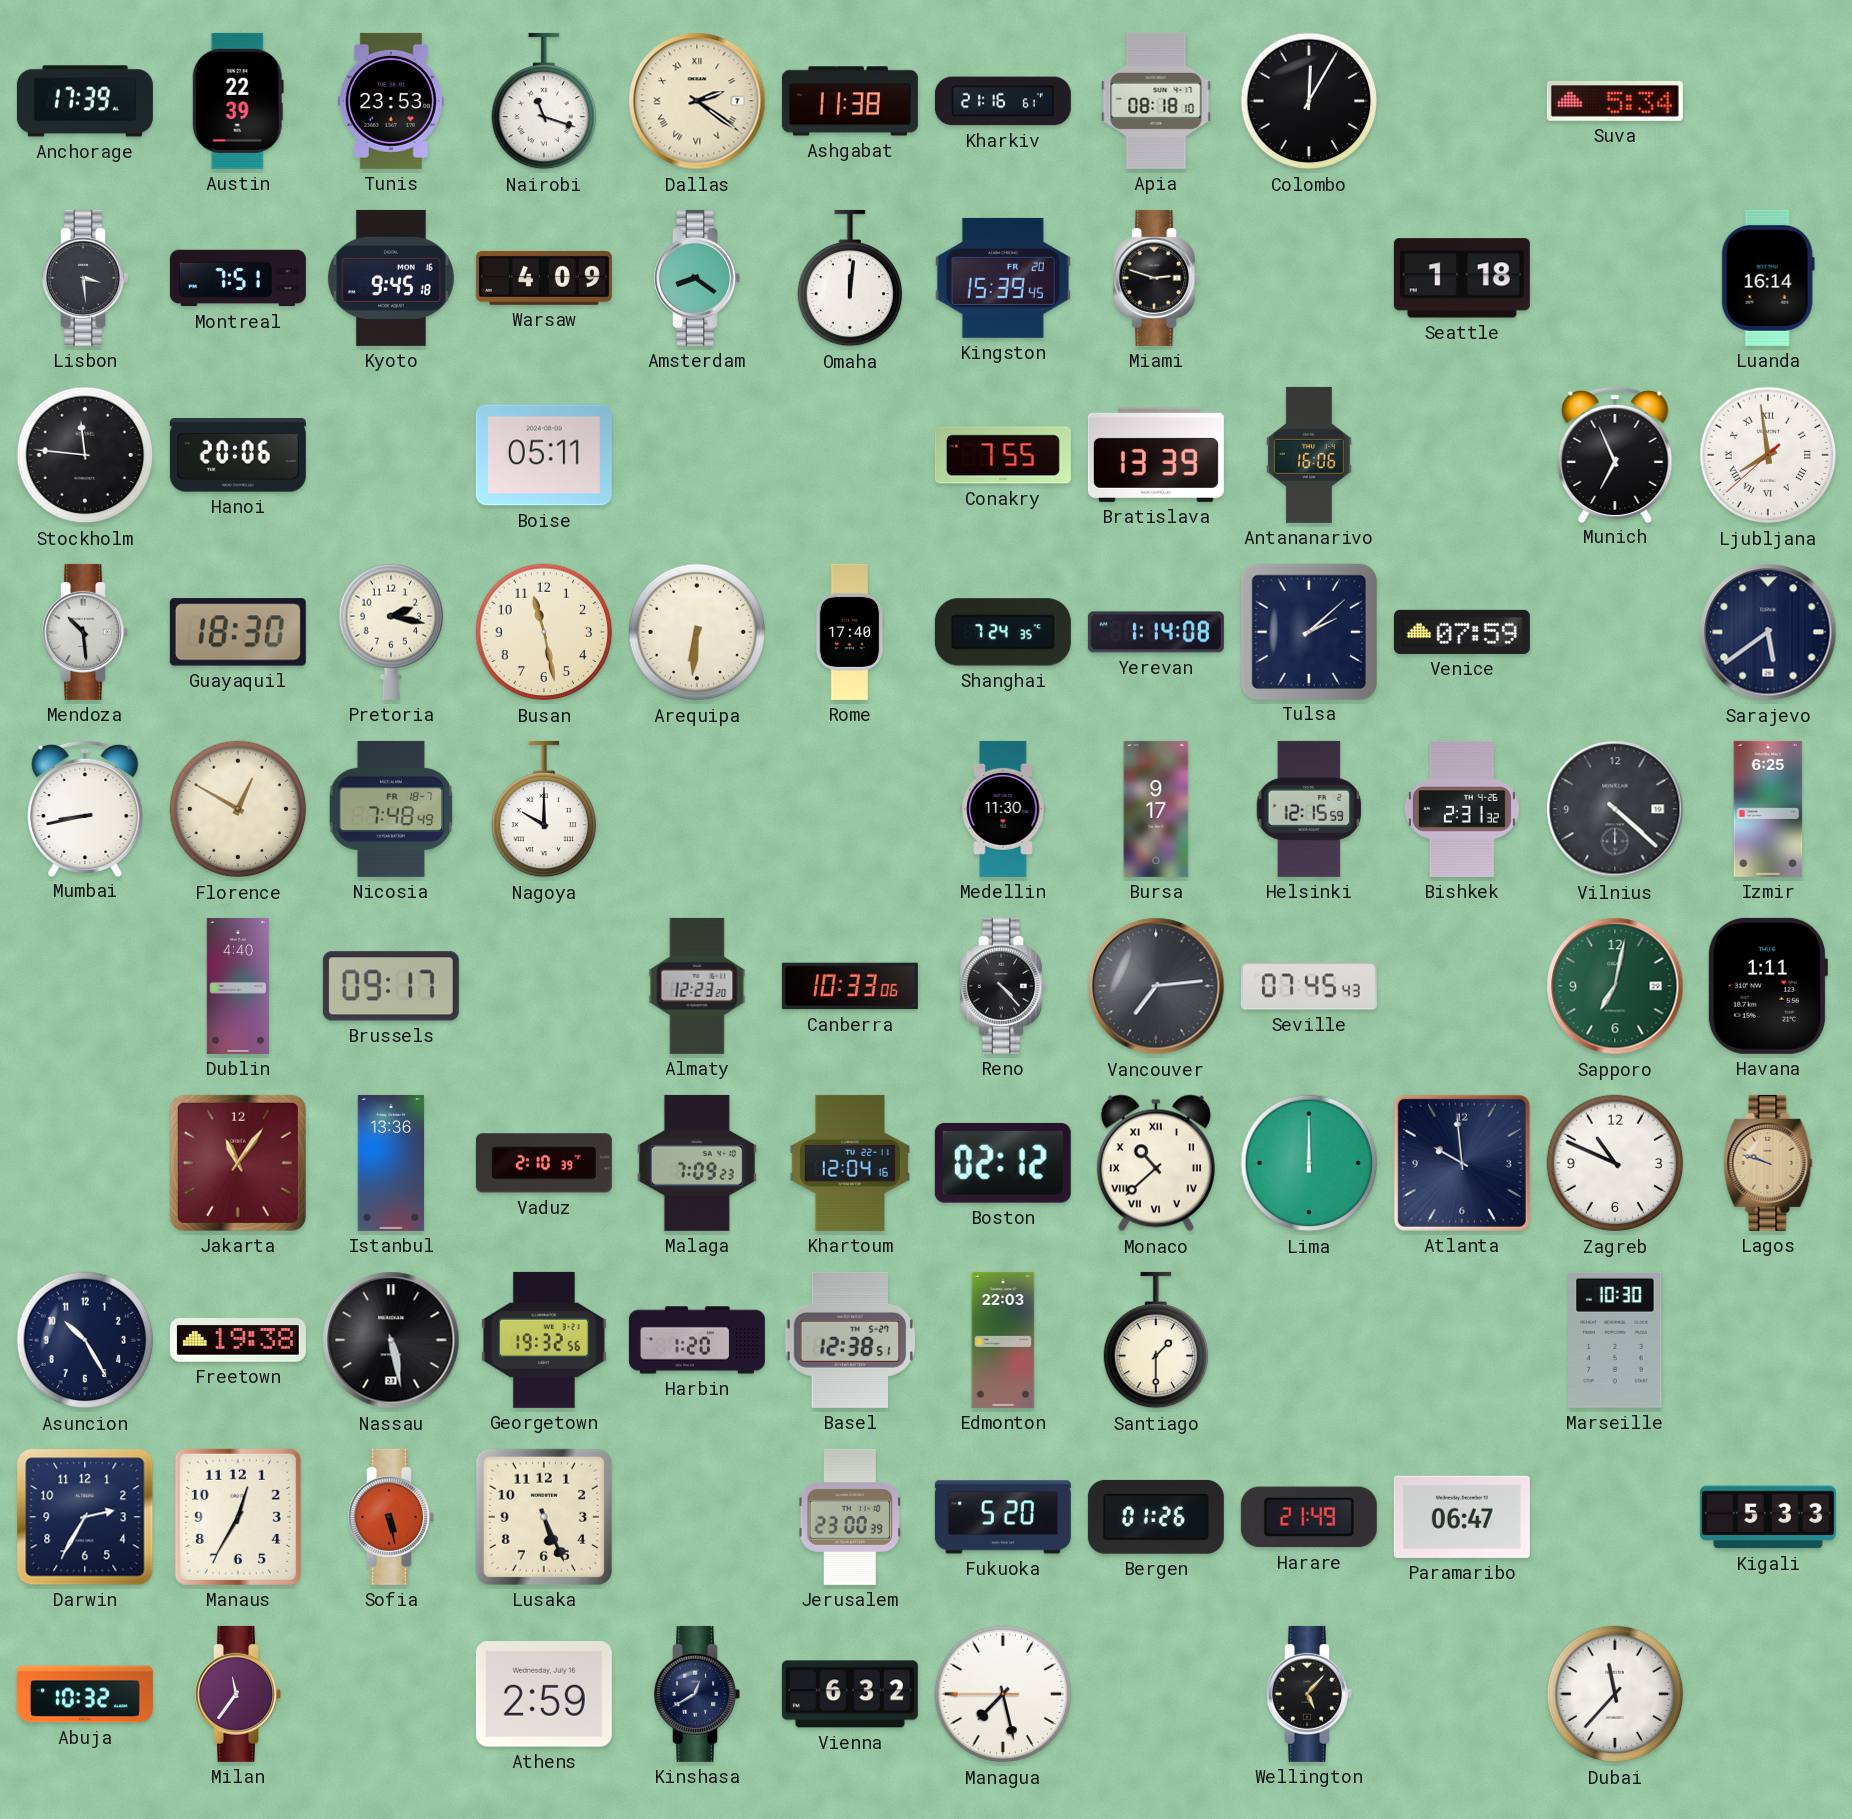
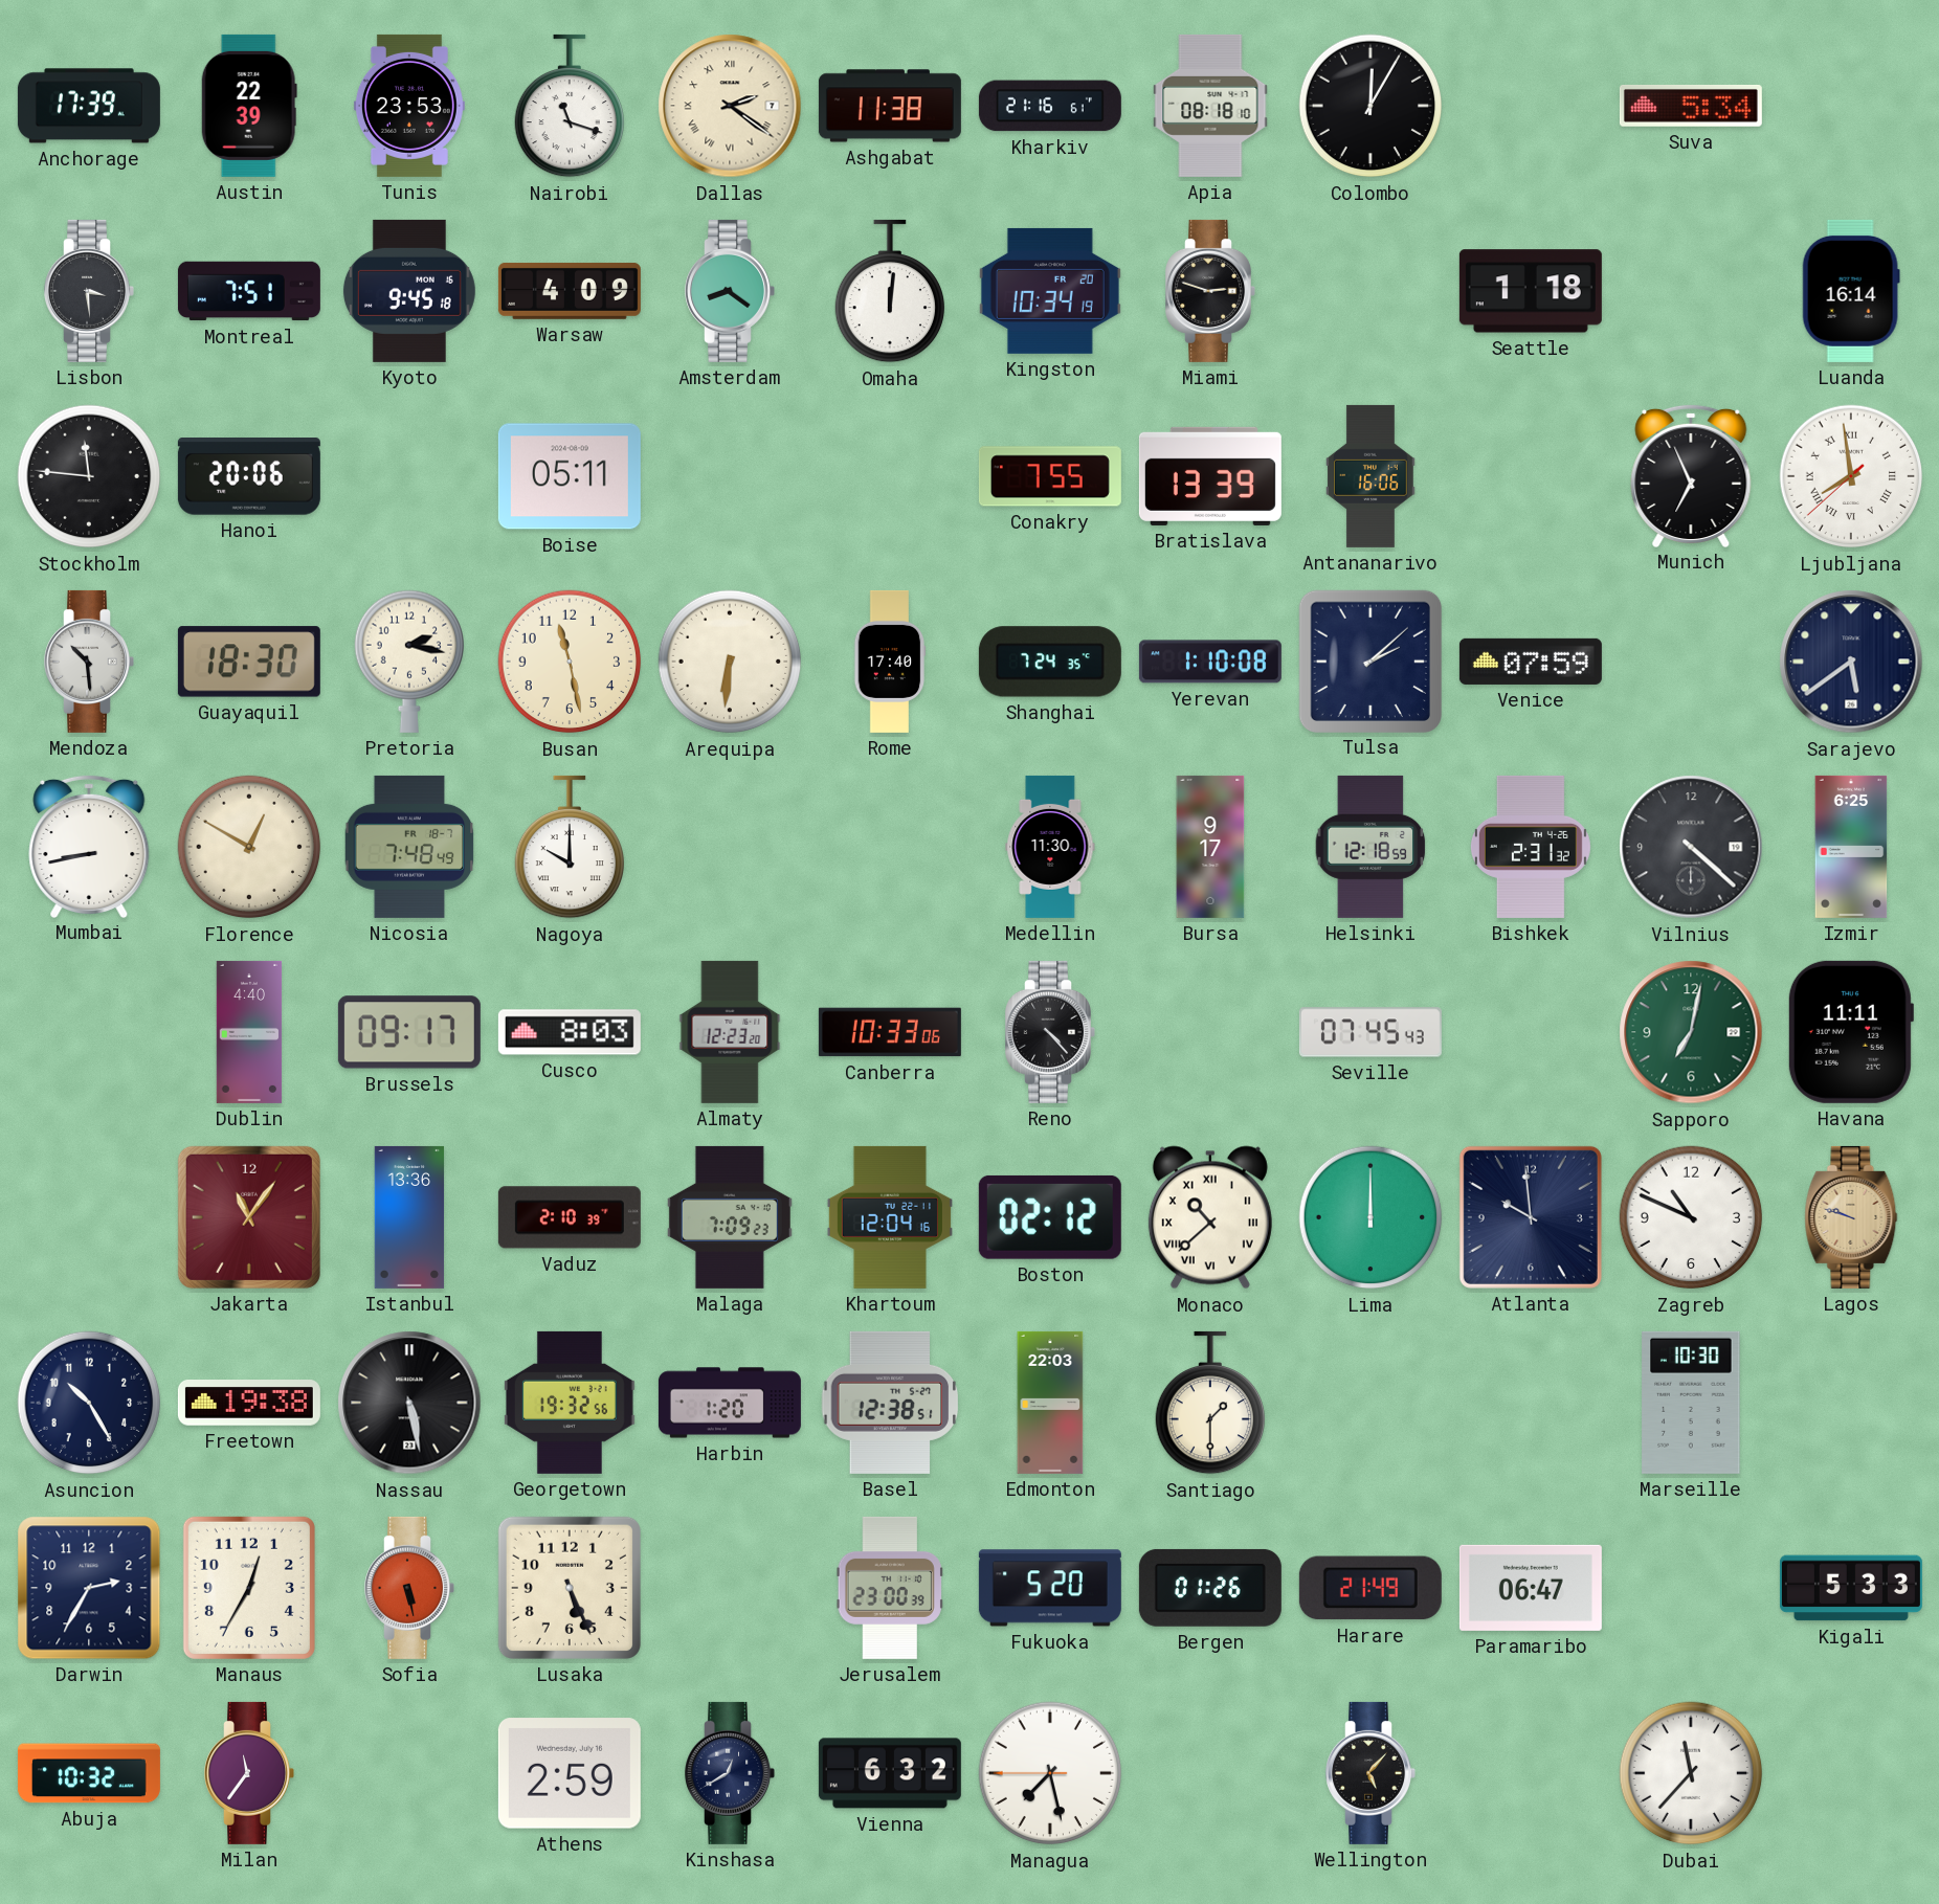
Kingston: 15:39 -> 10:34
Yerevan: 1:14 -> 1:10
Helsinki: 12:15 -> 12:18
Cusco: none -> 8:03
Vancouver: 7:14 -> none
Havana: 1:11 -> 11:11
